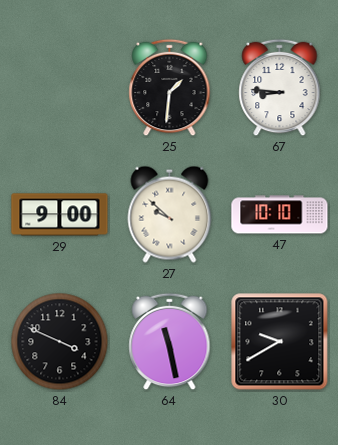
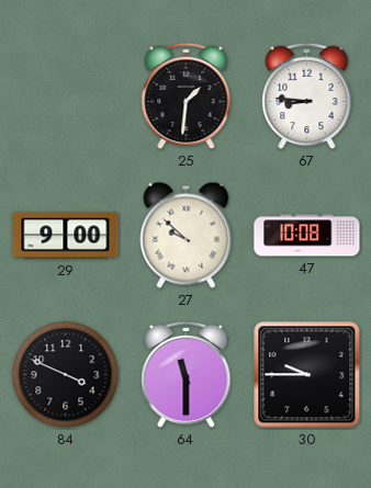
47: 10:10 -> 10:08
64: 11:28 -> 11:30
30: 9:40 -> 9:45
